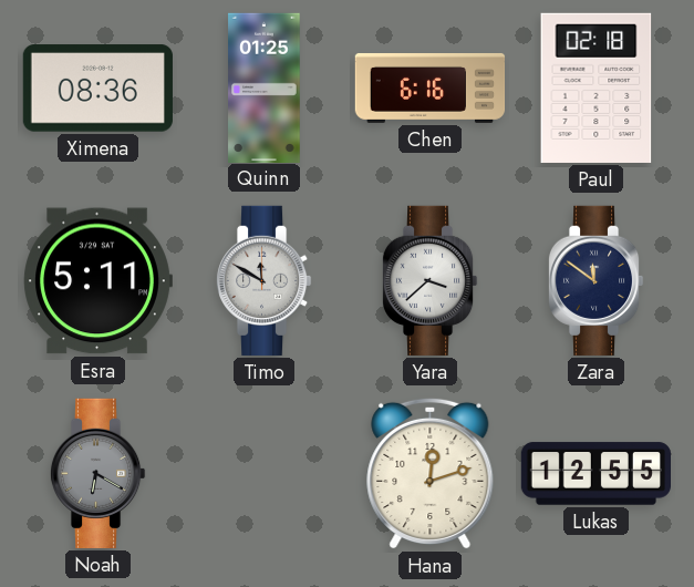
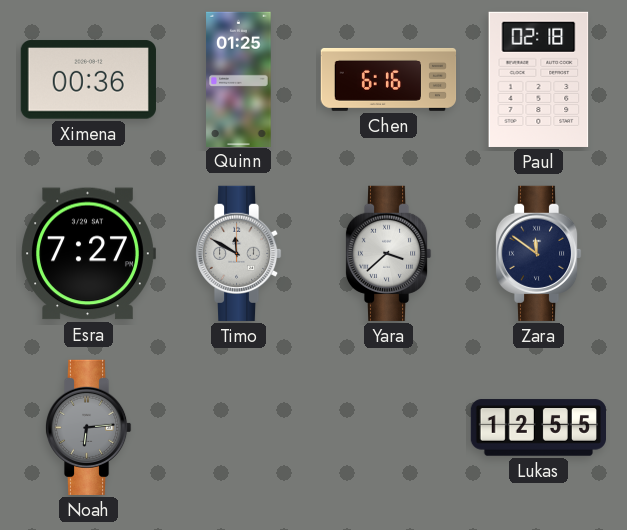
Ximena: 08:36 -> 00:36
Esra: 5:11 -> 7:27
Noah: 6:20 -> 6:14
Hana: 12:12 -> none
